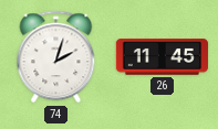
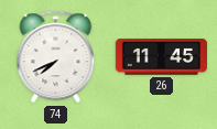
74: 2:03 -> 7:41
